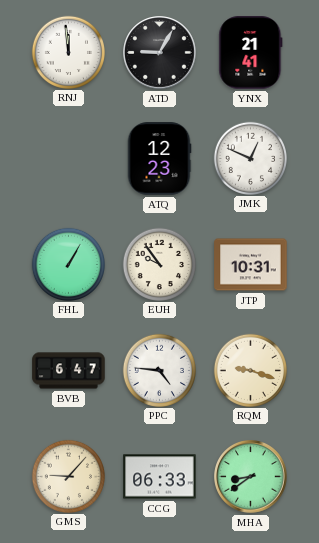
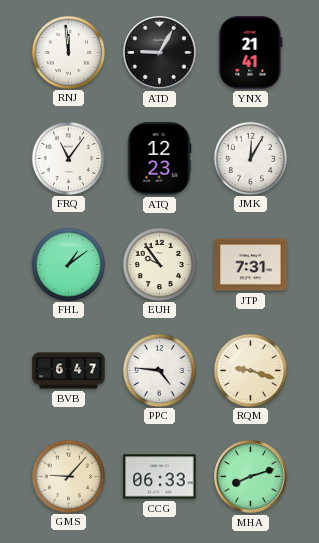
FRQ: none -> 11:06
JMK: 12:49 -> 12:05
FHL: 1:05 -> 1:09
JTP: 10:31 -> 7:31
MHA: 8:39 -> 8:12
